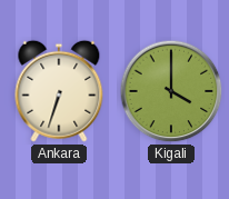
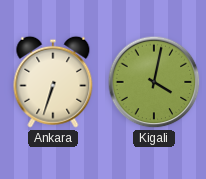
Kigali: 4:00 -> 4:02
